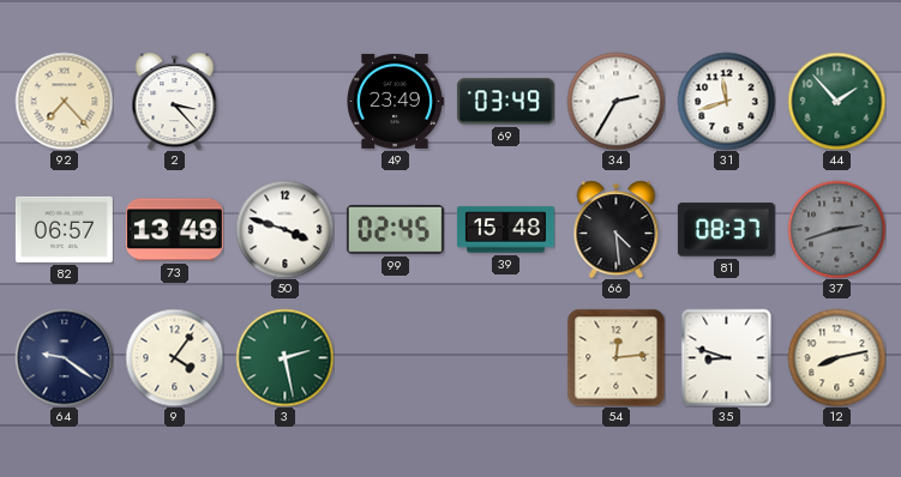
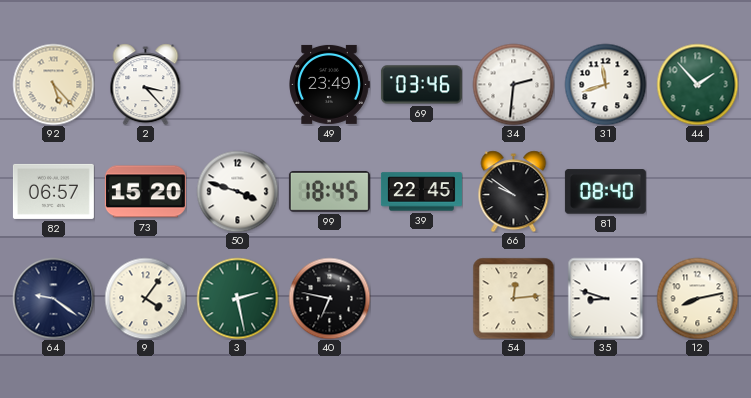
92: 7:23 -> 5:23
69: 03:49 -> 03:46
34: 2:35 -> 2:31
73: 13:49 -> 15:20
99: 02:45 -> 18:45
39: 15:48 -> 22:45
66: 4:29 -> 9:51
81: 08:37 -> 08:40
37: 2:42 -> none
40: none -> 6:47
